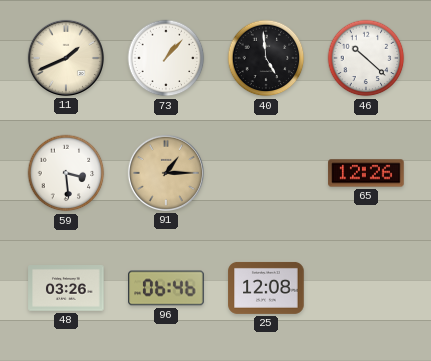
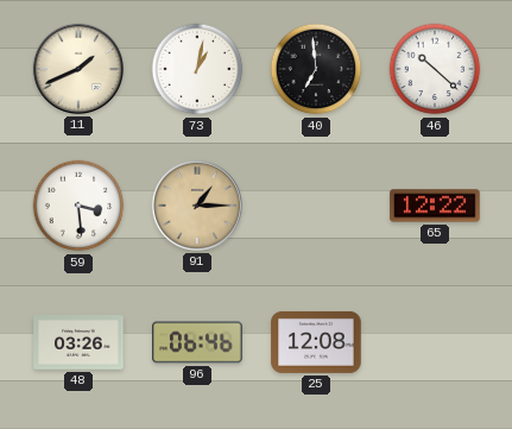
73: 1:07 -> 1:02
40: 4:59 -> 6:59
65: 12:26 -> 12:22
